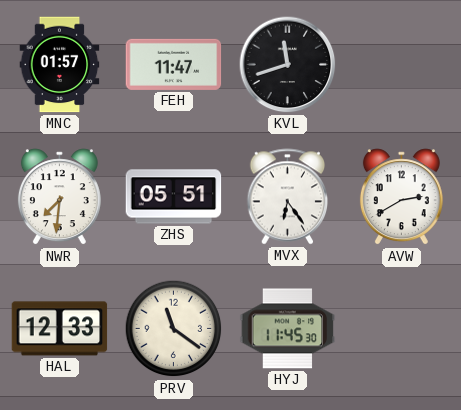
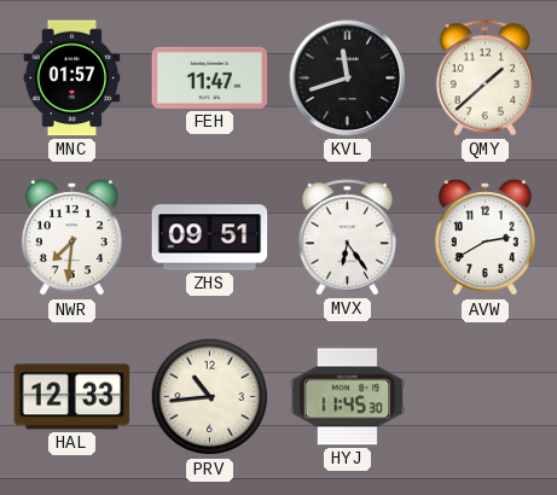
QMY: none -> 1:38
ZHS: 05:51 -> 09:51
PRV: 11:21 -> 10:44
